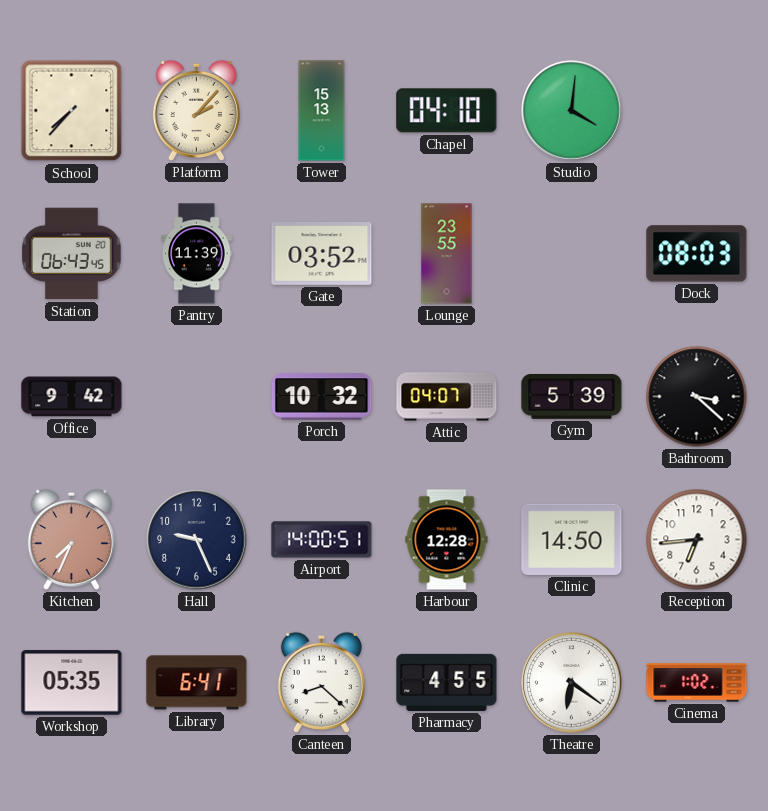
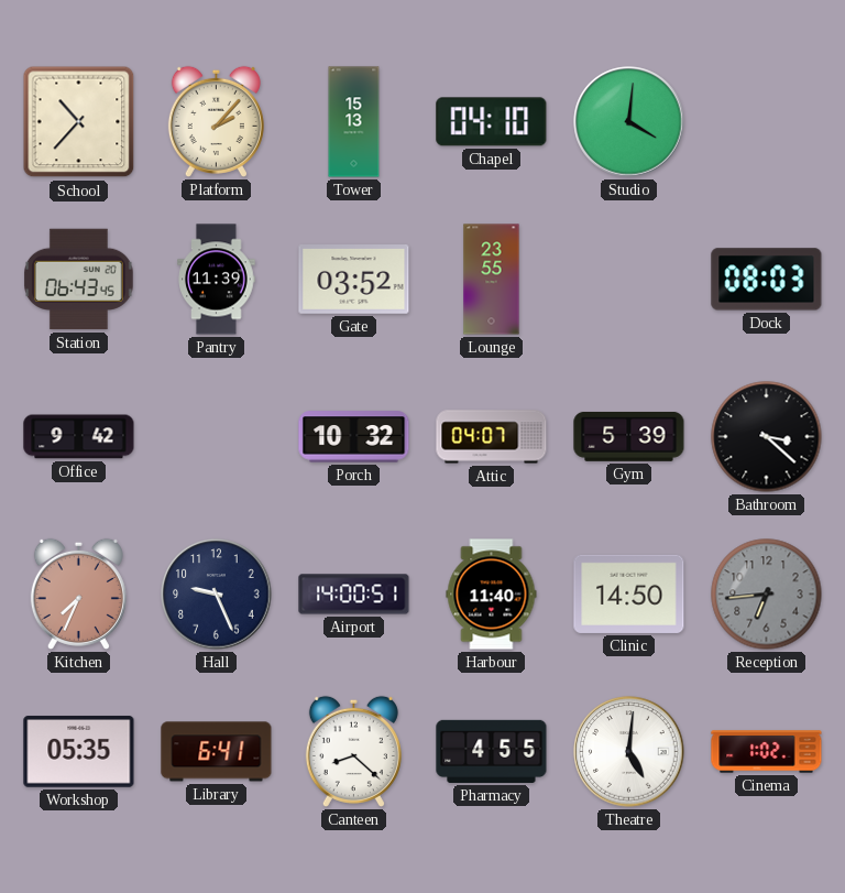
School: 7:37 -> 10:37
Harbour: 12:28 -> 11:40
Reception dial: white -> grey
Theatre: 6:21 -> 5:01
